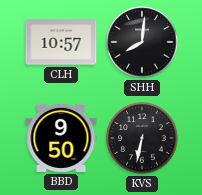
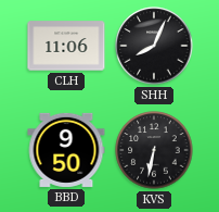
CLH: 10:57 -> 11:06
SHH: 8:01 -> 8:04
